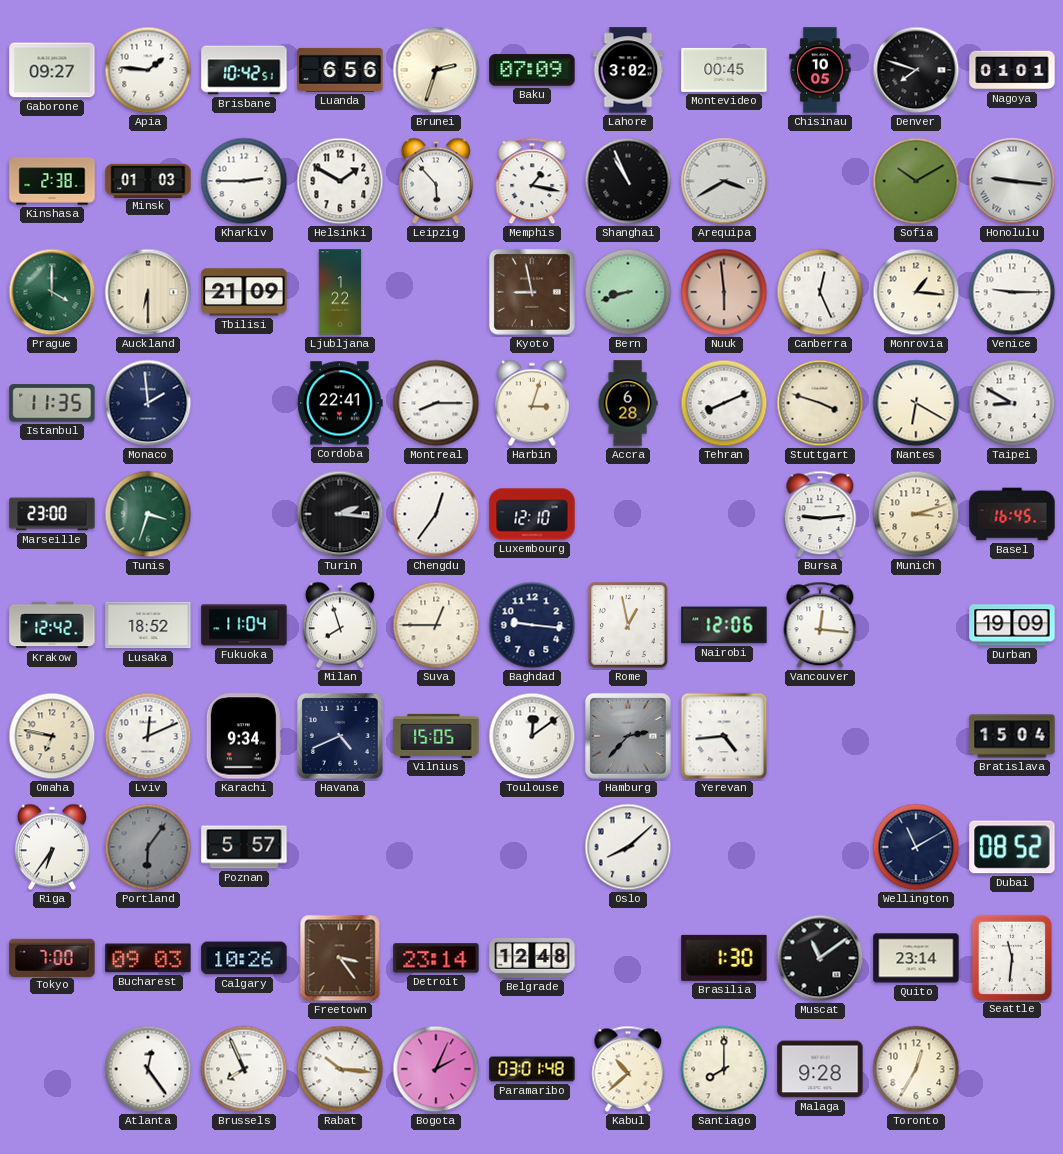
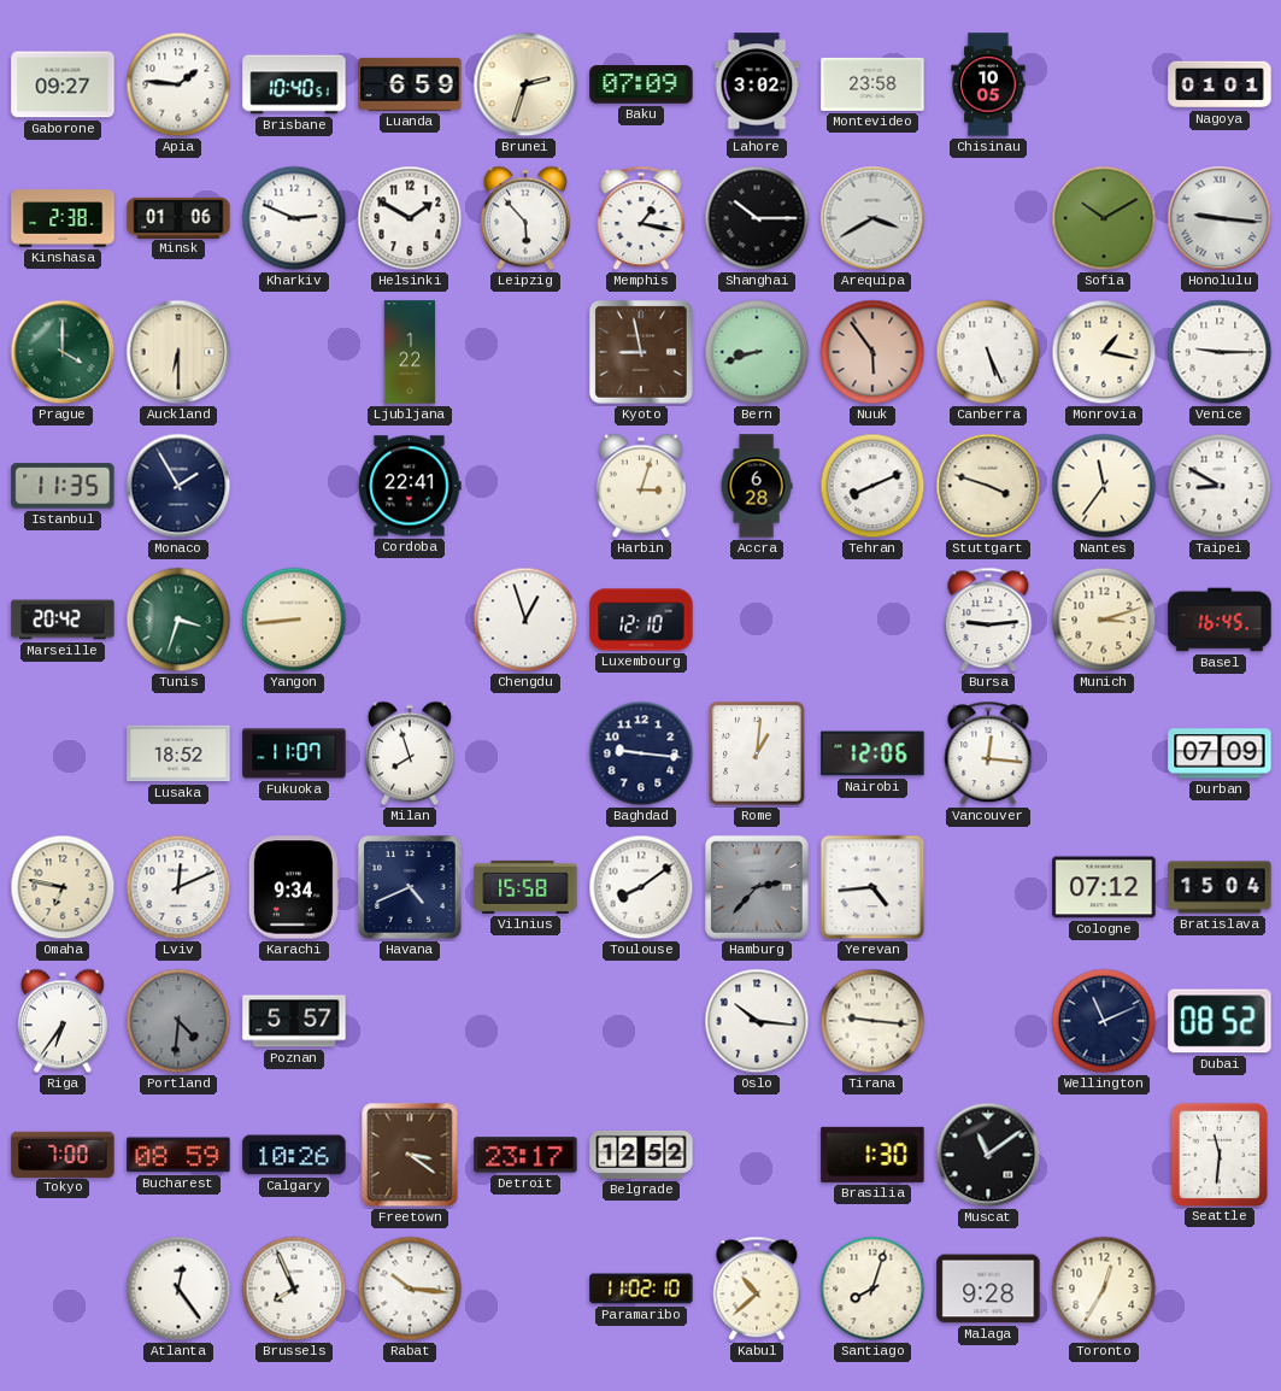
Brisbane: 10:42 -> 10:40
Luanda: 6:56 -> 6:59
Montevideo: 00:45 -> 23:58
Denver: 7:48 -> none
Minsk: 01:03 -> 01:06
Kharkiv: 2:45 -> 2:49
Shanghai: 10:56 -> 10:15
Tbilisi: 21:09 -> none
Nuuk: 5:59 -> 5:54
Canberra: 12:26 -> 5:26
Monrovia: 1:16 -> 1:17
Monaco: 1:59 -> 1:55
Montreal: 8:15 -> none
Nantes: 6:20 -> 11:36
Marseille: 23:00 -> 20:42
Yangon: none -> 8:44
Turin: 2:16 -> none
Chengdu: 12:36 -> 12:57
Krakow: 12:42 -> none
Fukuoka: 11:04 -> 11:07
Suva: 12:45 -> none
Rome: 12:58 -> 1:01
Durban: 19:09 -> 07:09
Vilnius: 15:05 -> 15:58
Toulouse: 12:09 -> 8:09
Cologne: none -> 07:12
Portland: 6:06 -> 4:31
Oslo: 8:08 -> 10:16
Tirana: none -> 9:16
Wellington: 11:10 -> 11:11
Bucharest: 09:03 -> 08:59
Freetown: 3:24 -> 3:21
Detroit: 23:14 -> 23:17
Belgrade: 12:48 -> 12:52
Quito: 23:14 -> none
Bogota: 2:04 -> none
Paramaribo: 03:01 -> 11:02
Santiago: 8:00 -> 8:03
